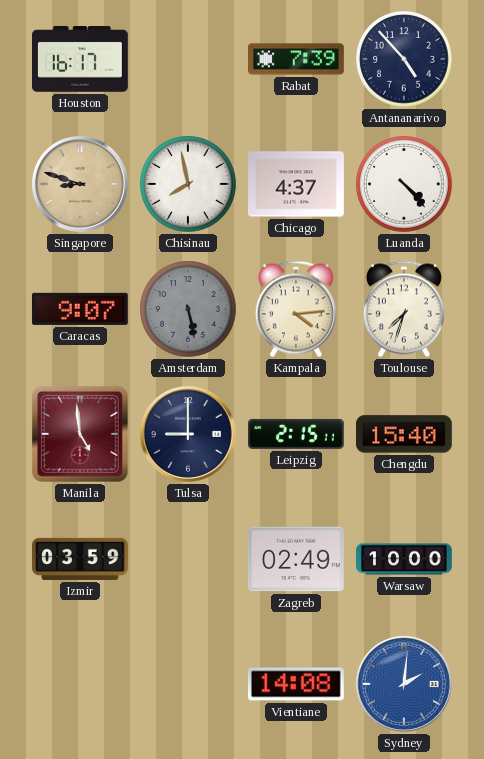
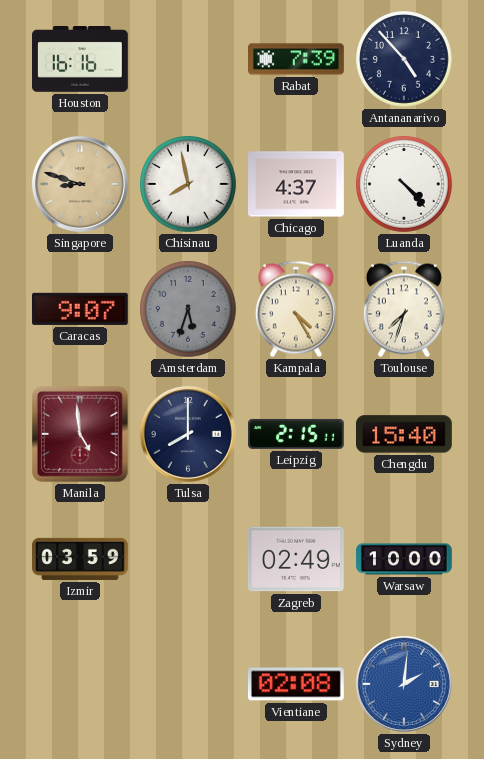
Houston: 16:17 -> 16:16
Amsterdam: 5:28 -> 5:33
Kampala: 4:14 -> 4:25
Tulsa: 9:00 -> 8:00
Vientiane: 14:08 -> 02:08
